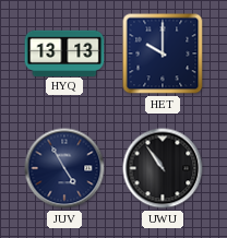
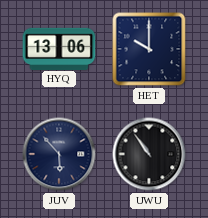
HYQ: 13:13 -> 13:06
JUV: 4:55 -> 5:53
